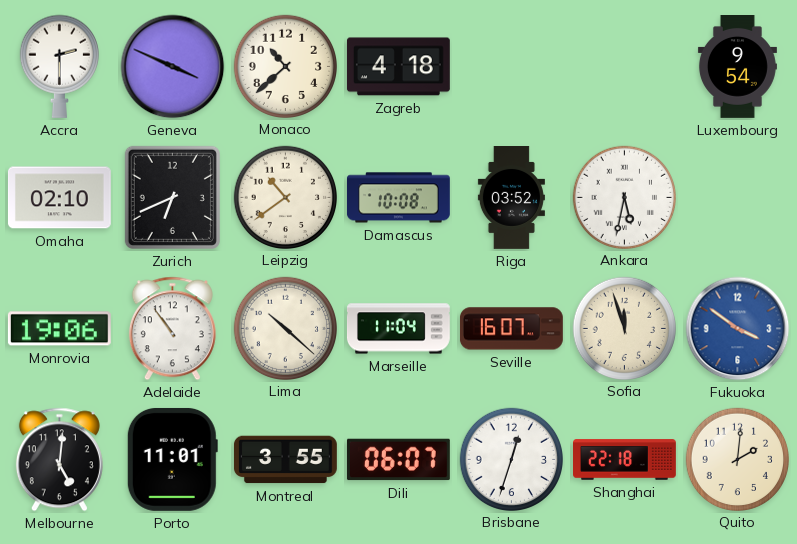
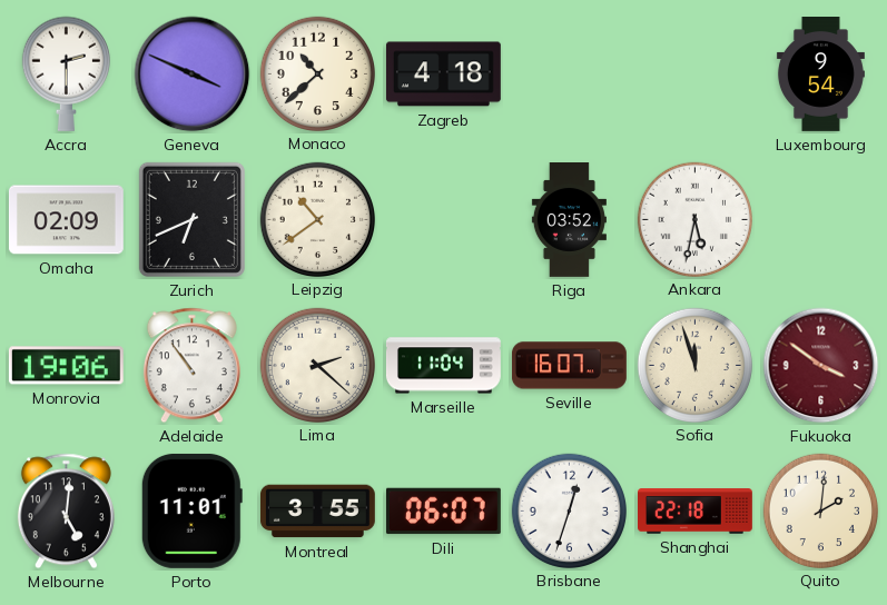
Omaha: 02:10 -> 02:09
Damascus: 10:08 -> none
Lima: 10:22 -> 2:22
Fukuoka dial: blue -> burgundy
